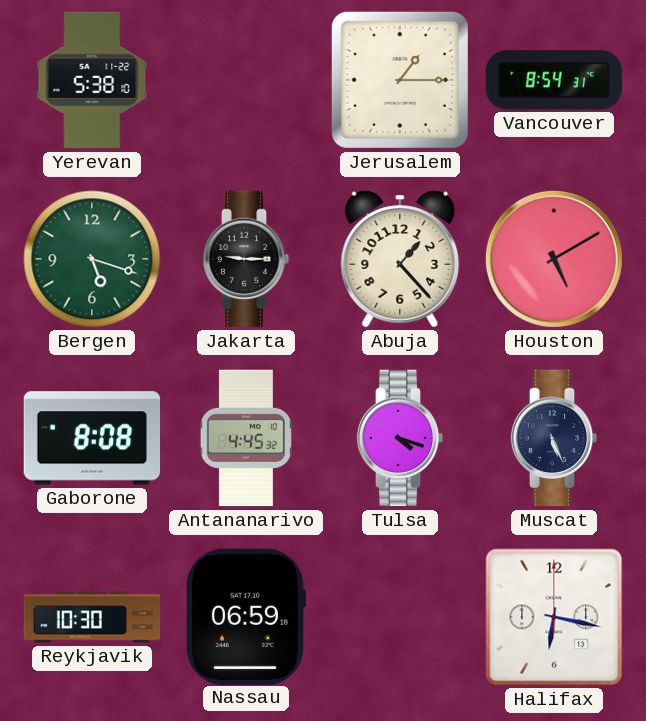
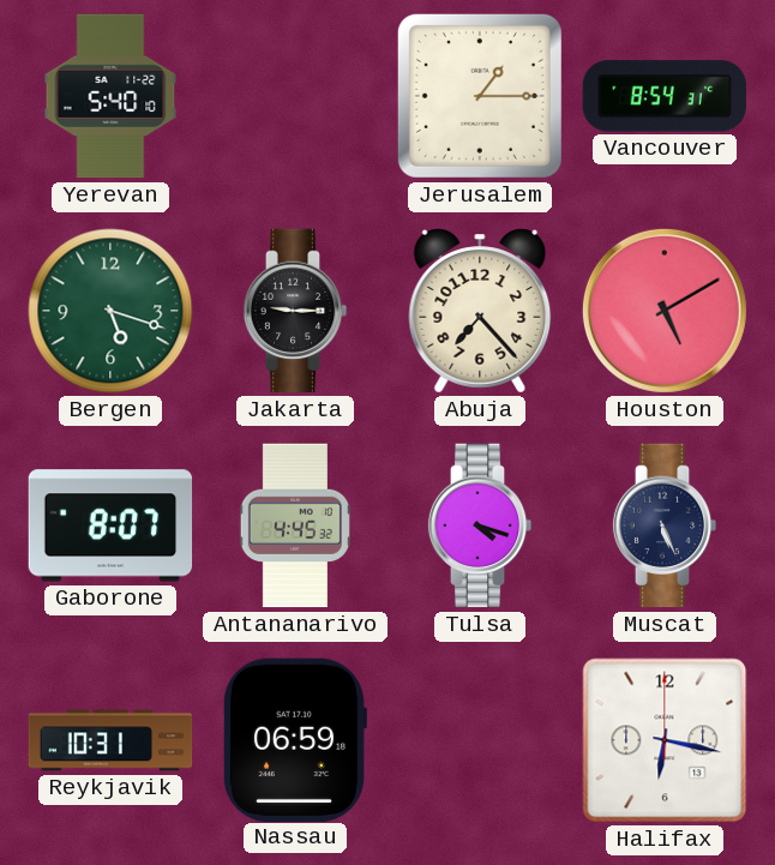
Yerevan: 5:38 -> 5:40
Abuja: 1:23 -> 7:23
Gaborone: 8:08 -> 8:07
Reykjavik: 10:30 -> 10:31
